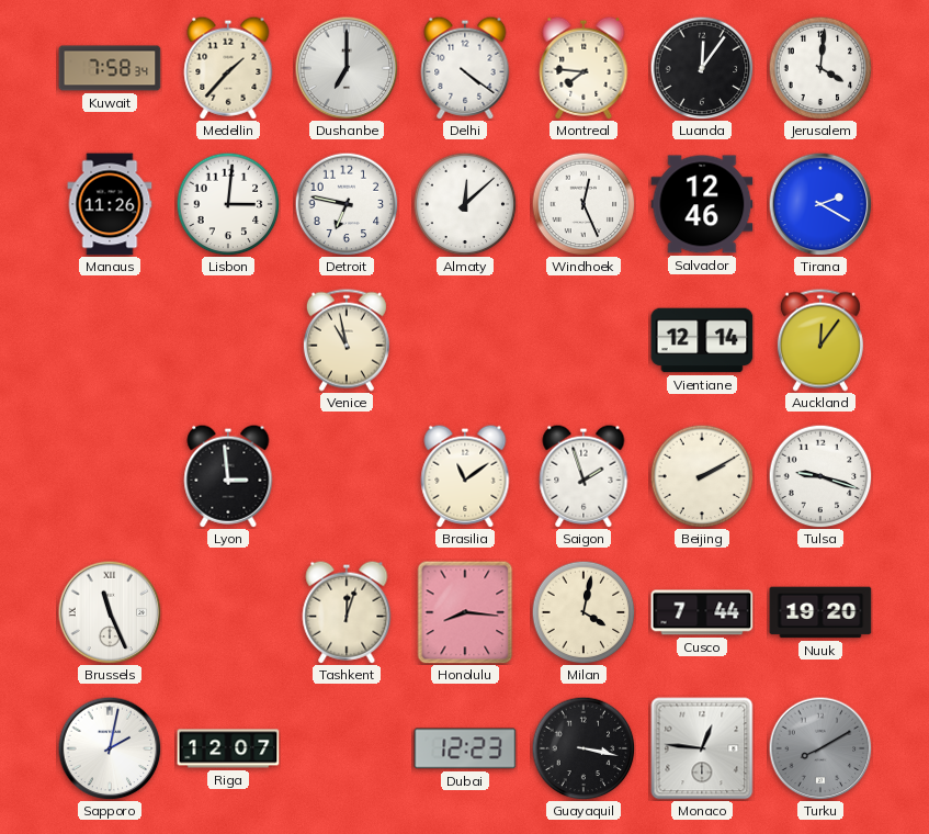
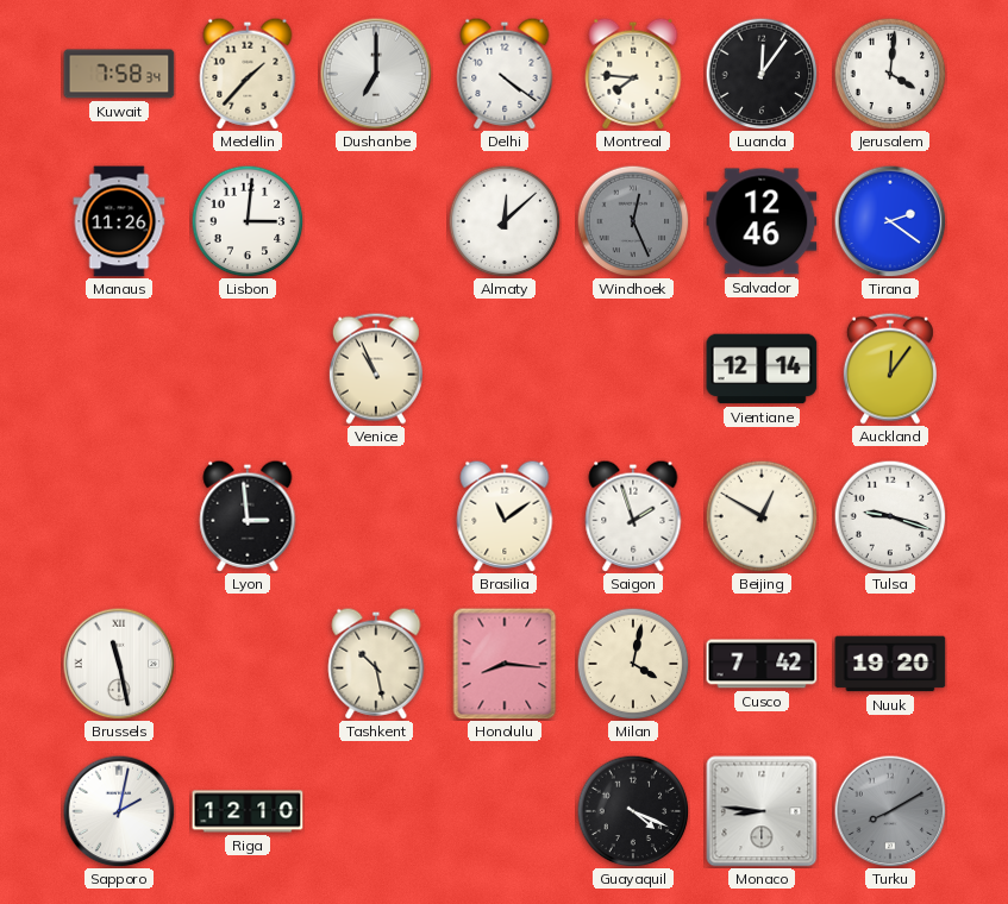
Detroit: 6:47 -> none
Windhoek dial: white -> grey
Tirana: 2:20 -> 2:21
Venice: 10:58 -> 10:56
Beijing: 2:10 -> 12:50
Brussels: 11:26 -> 11:28
Tashkent: 12:03 -> 10:28
Cusco: 7:44 -> 7:42
Riga: 12:07 -> 12:10
Dubai: 12:23 -> none
Guayaquil: 3:17 -> 4:19
Monaco: 12:46 -> 8:46
